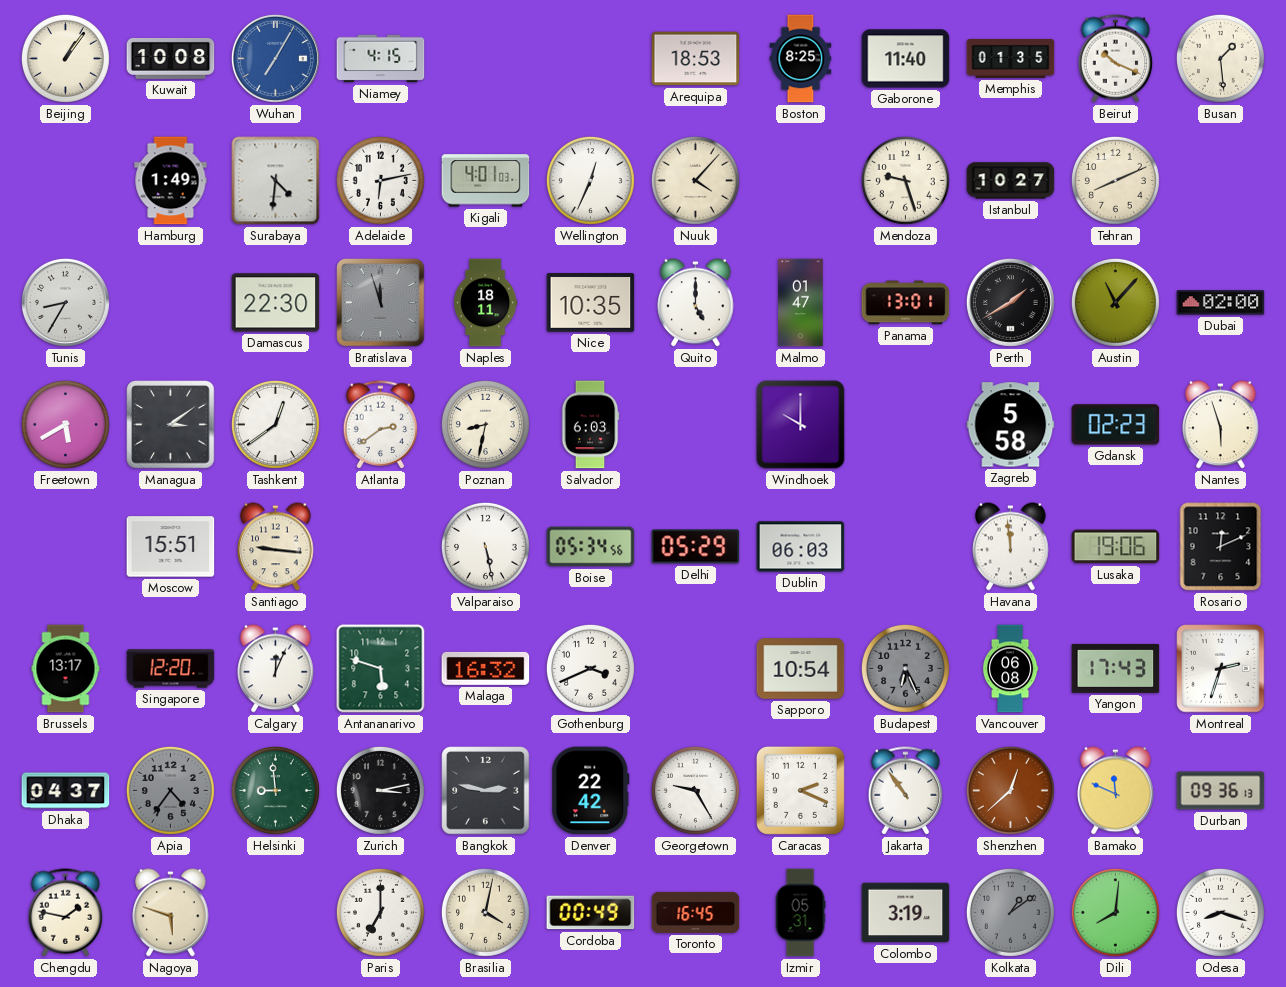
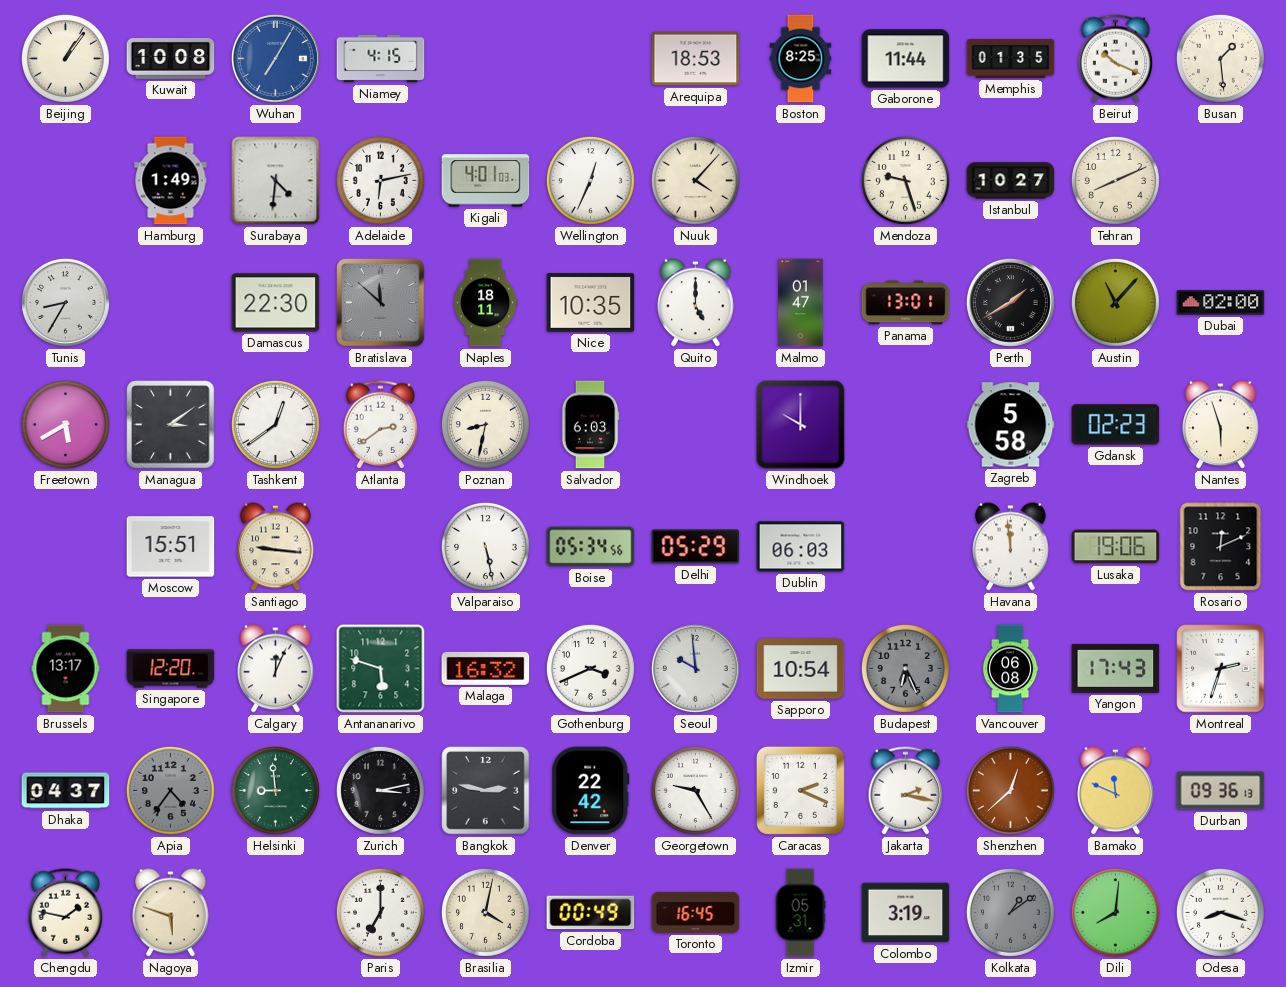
Gaborone: 11:40 -> 11:44
Bratislava: 11:57 -> 11:52
Seoul: none -> 9:59
Jakarta: 10:54 -> 2:17
